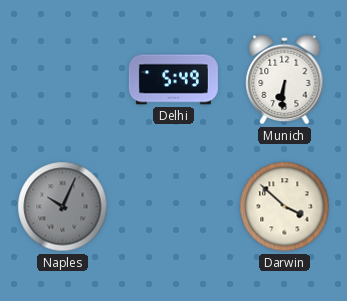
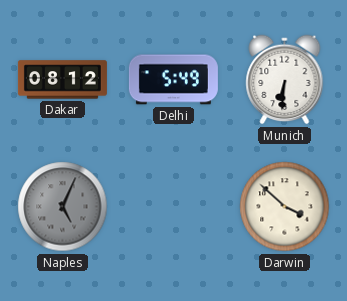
Dakar: none -> 08:12
Naples: 10:04 -> 5:04
